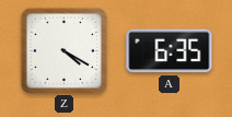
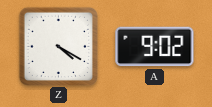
A: 6:35 -> 9:02
